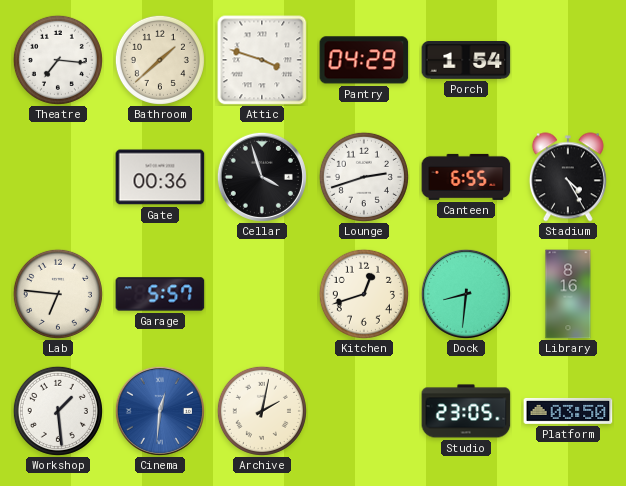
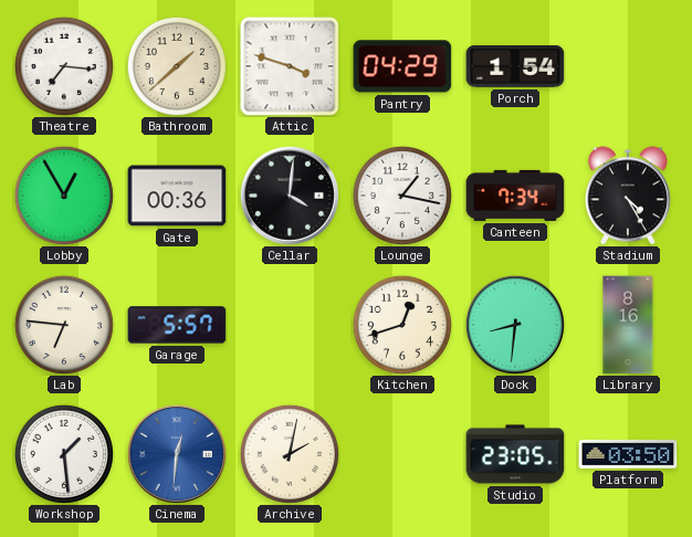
Lobby: none -> 12:55
Cellar: 3:57 -> 4:01
Lounge: 2:42 -> 1:17
Canteen: 6:55 -> 7:34
